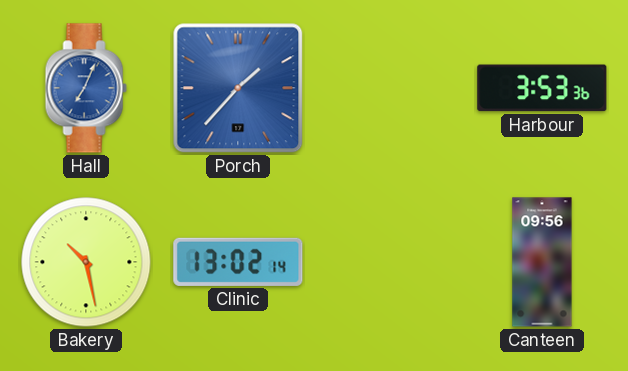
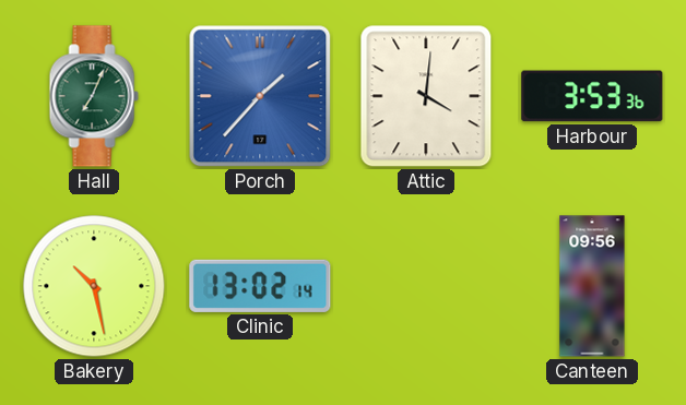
Hall dial: blue -> green
Attic: none -> 4:01
